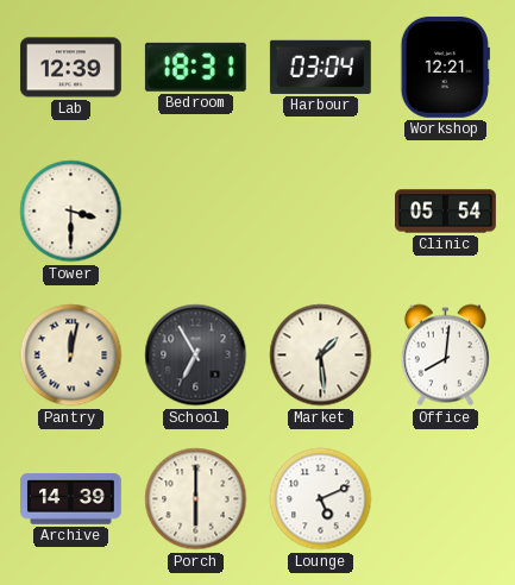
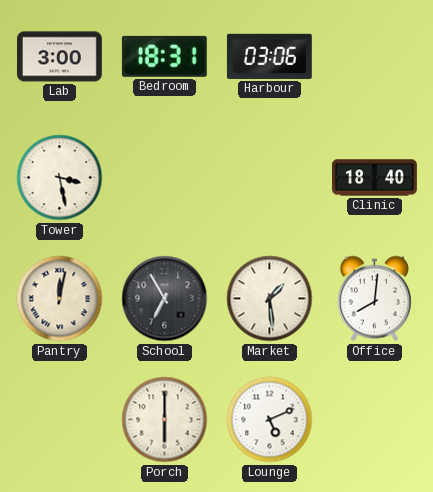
Lab: 12:39 -> 3:00
Harbour: 03:04 -> 03:06
Workshop: 12:21 -> none
Tower: 3:30 -> 3:28
Clinic: 05:54 -> 18:40
Archive: 14:39 -> none
